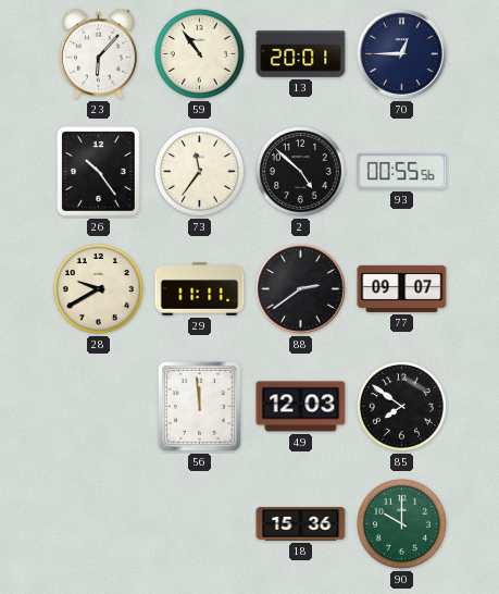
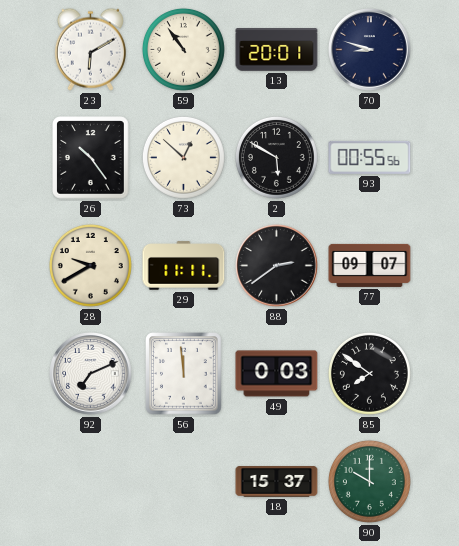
23: 6:07 -> 6:10
70: 12:45 -> 8:48
73: 11:36 -> 12:52
2: 4:52 -> 5:50
92: none -> 7:11
49: 12:03 -> 0:03
18: 15:36 -> 15:37
